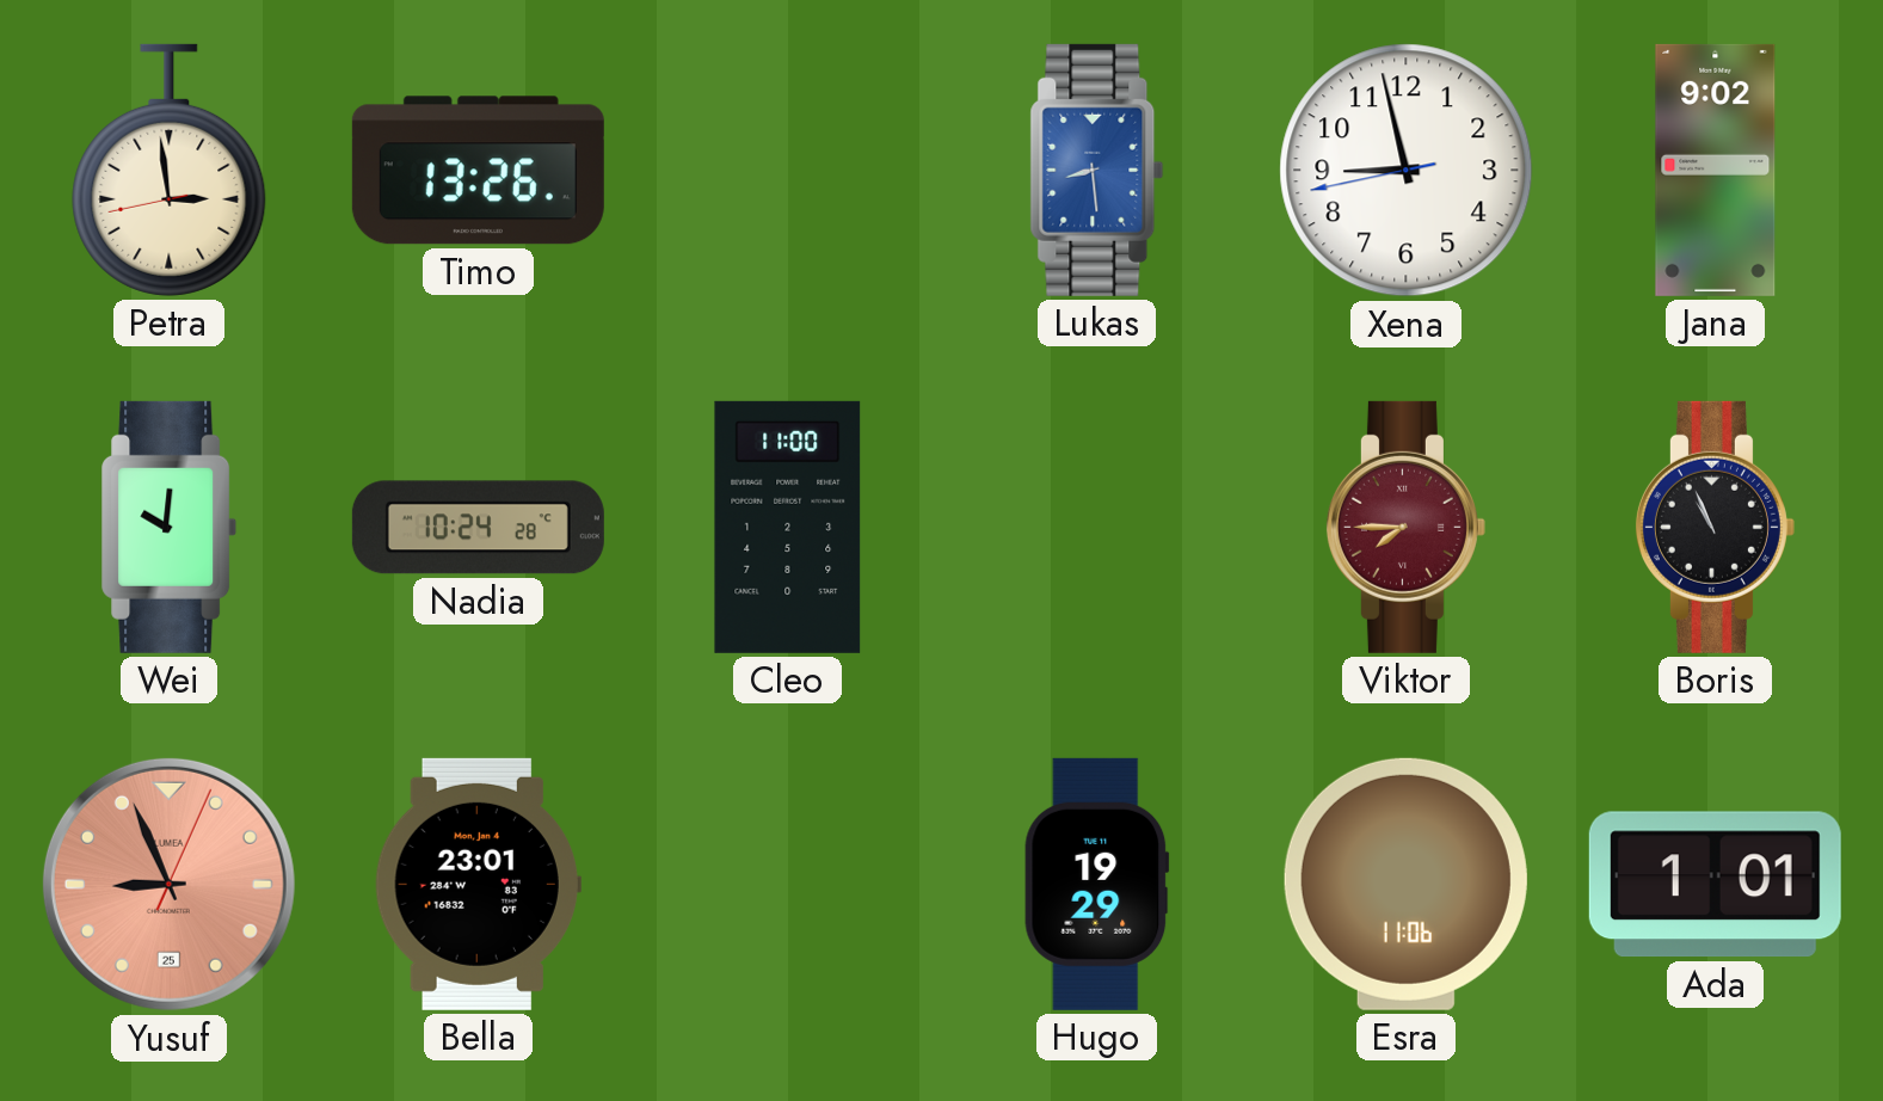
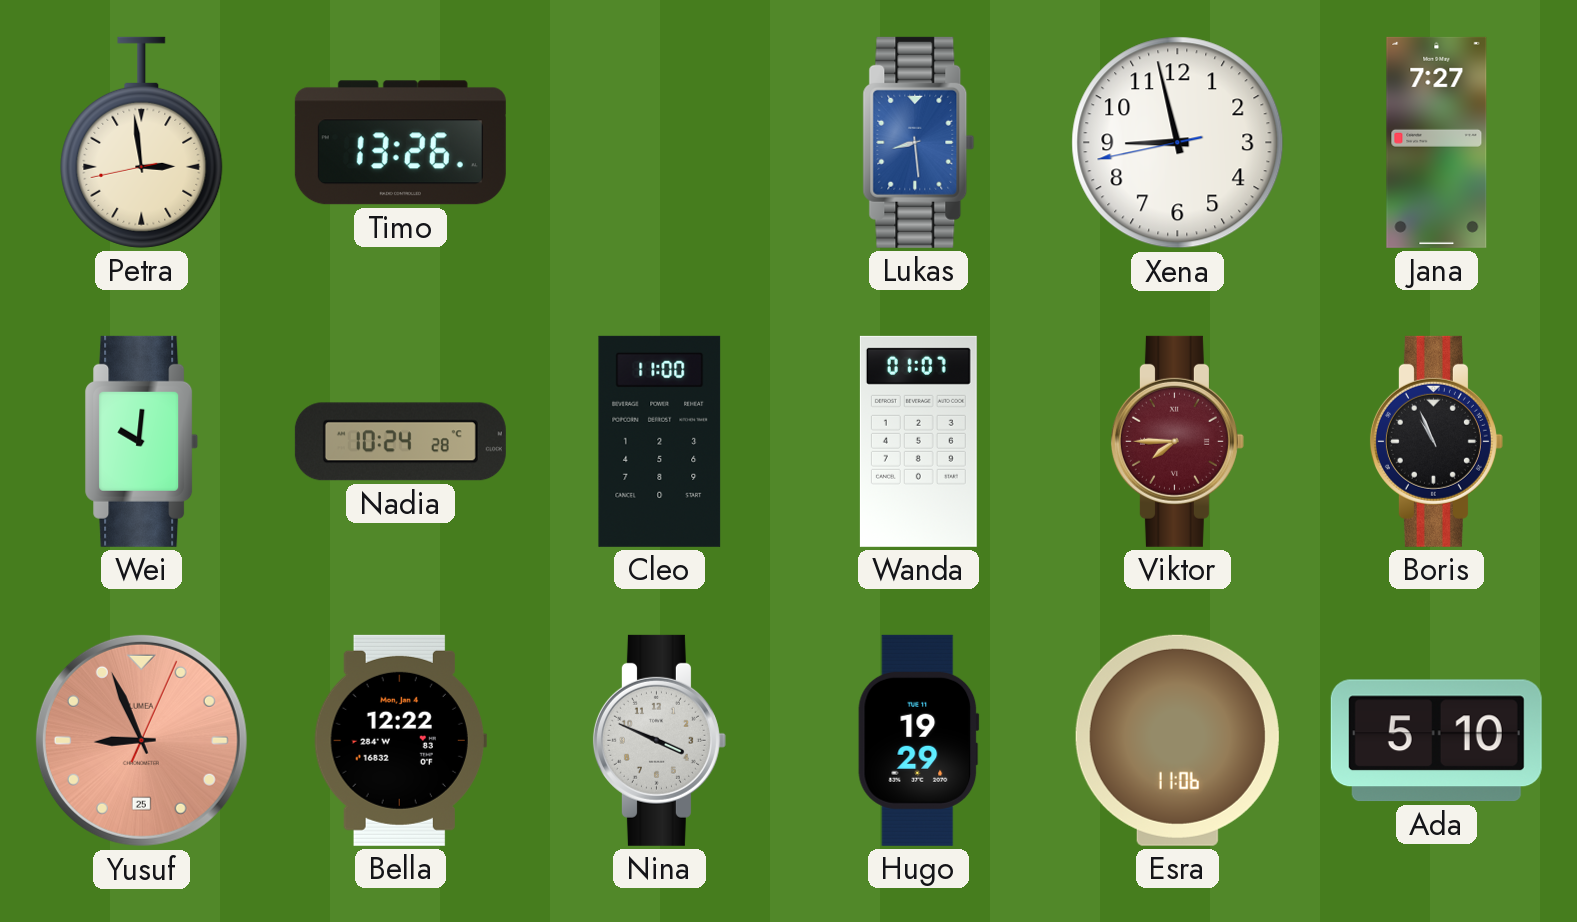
Jana: 9:02 -> 7:27
Wanda: none -> 01:07
Bella: 23:01 -> 12:22
Nina: none -> 3:49
Ada: 1:01 -> 5:10
